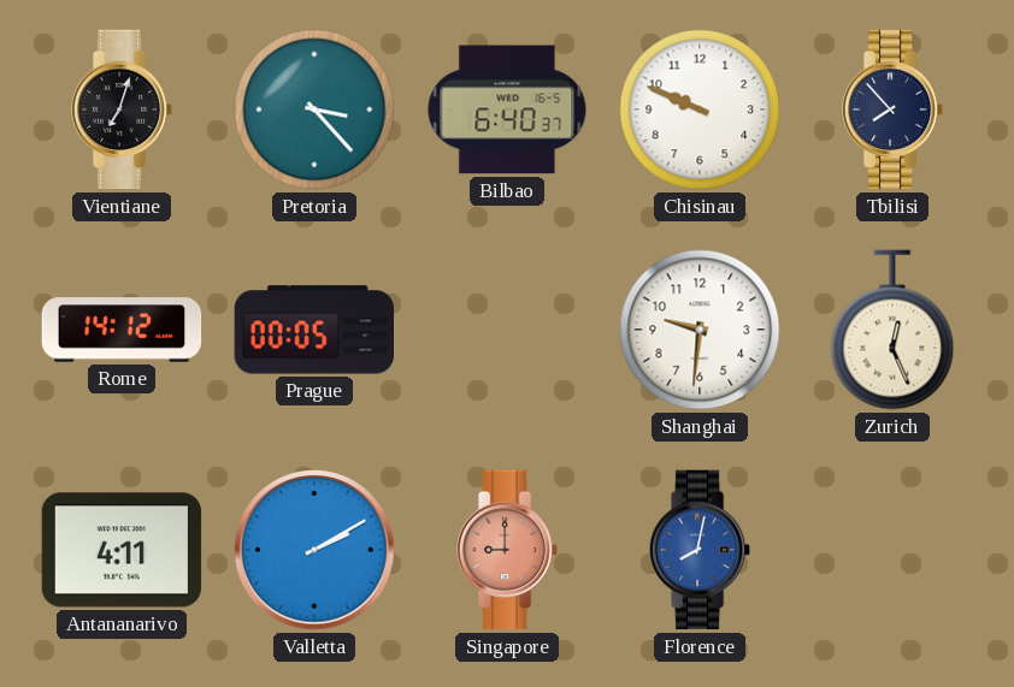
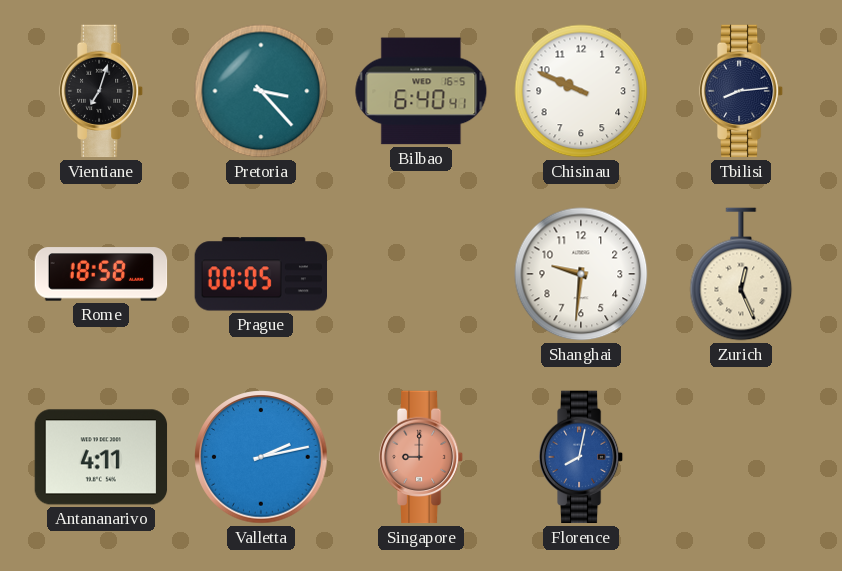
Bilbao: 6:40:37 -> 6:40:41
Tbilisi: 7:53 -> 8:14
Rome: 14:12 -> 18:58
Valletta: 2:10 -> 2:13
